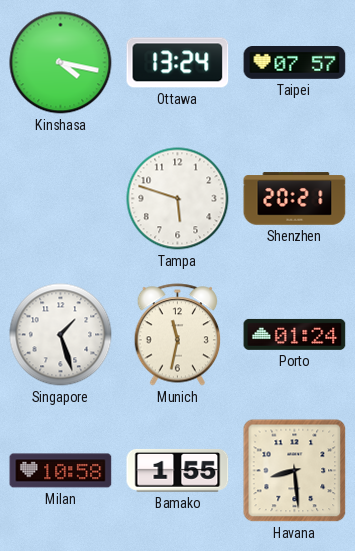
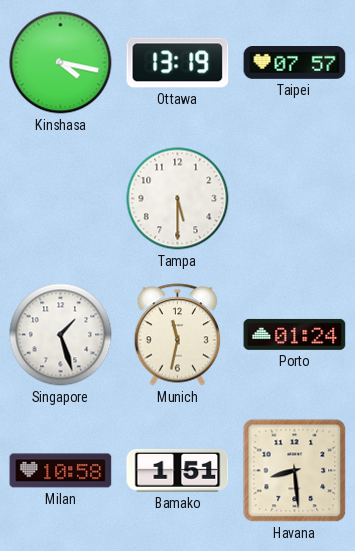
Ottawa: 13:24 -> 13:19
Tampa: 5:48 -> 5:30
Shenzhen: 20:21 -> none
Bamako: 1:55 -> 1:51
